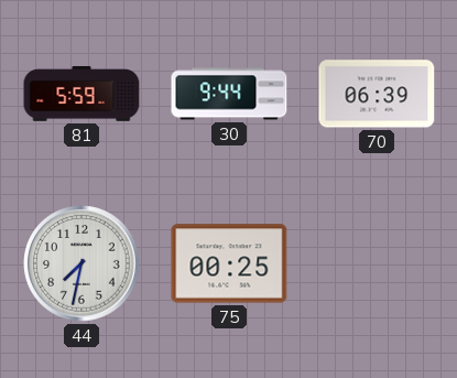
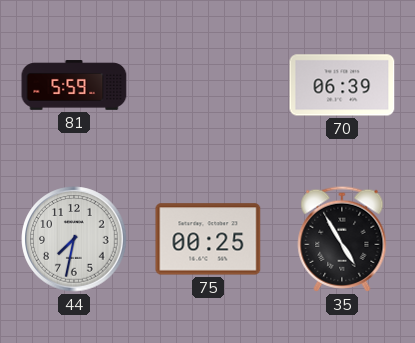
30: 9:44 -> none
35: none -> 4:55
